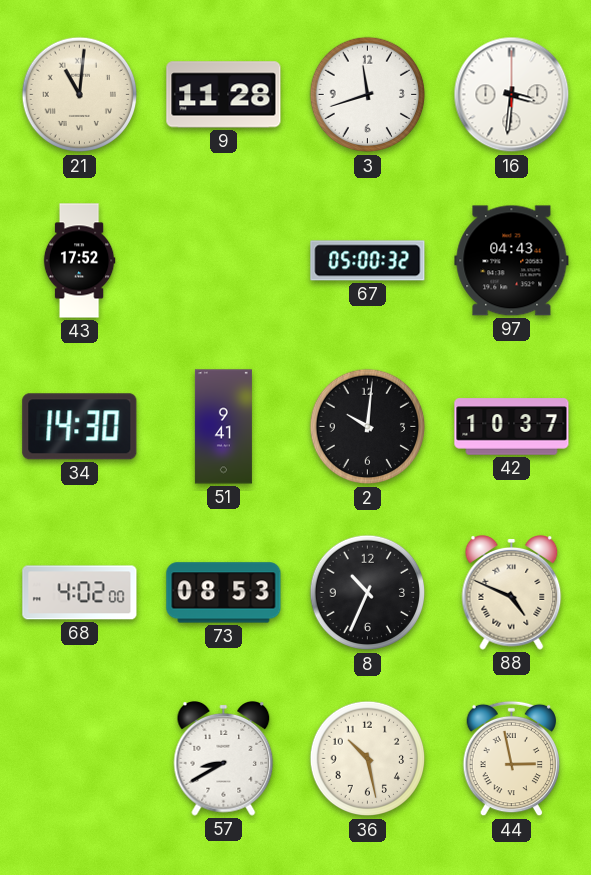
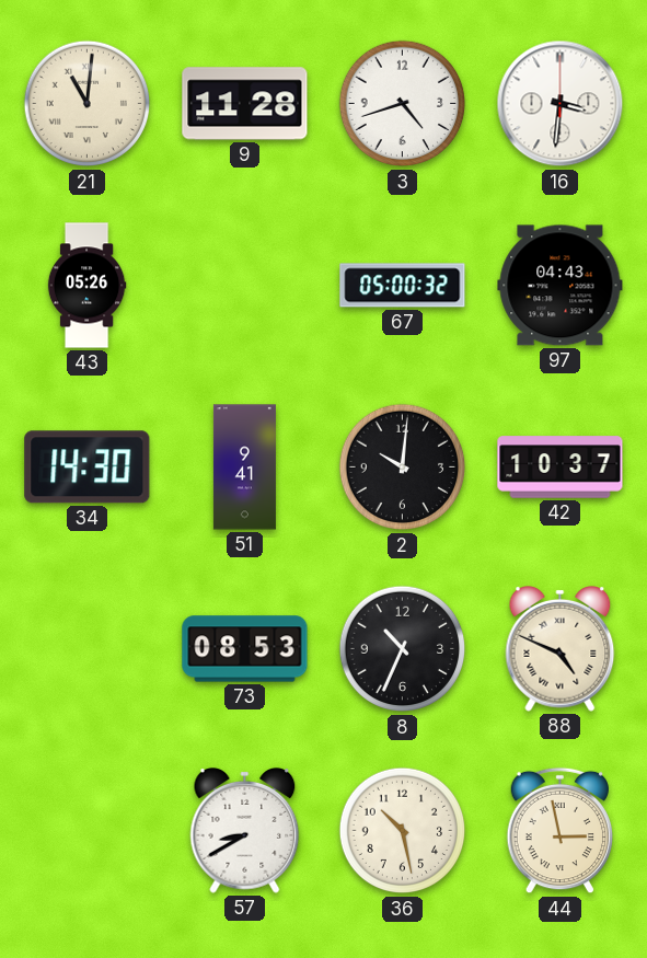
3: 11:42 -> 4:42
43: 17:52 -> 05:26
68: 4:02 -> none
